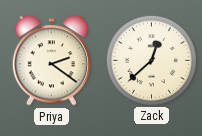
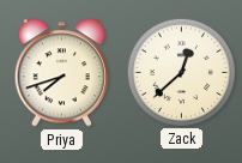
Priya: 2:21 -> 7:42
